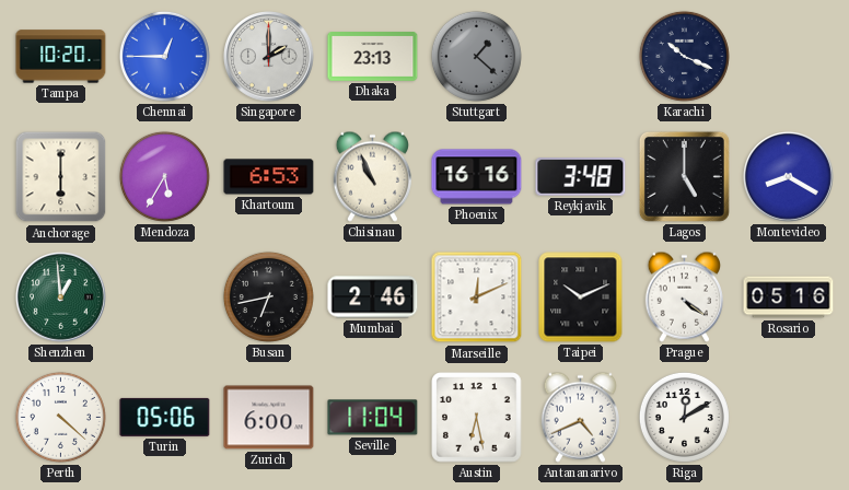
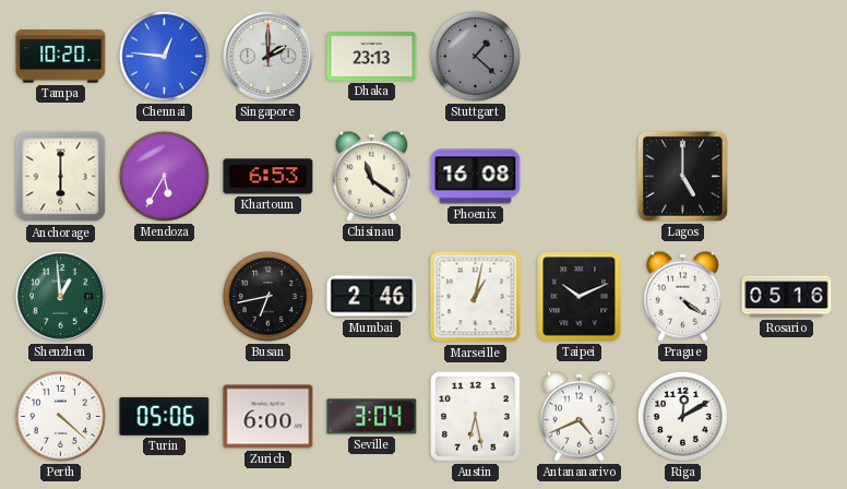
Chennai: 12:45 -> 12:46
Karachi: 10:19 -> none
Chisinau: 10:56 -> 11:21
Phoenix: 16:16 -> 16:08
Reykjavik: 3:48 -> none
Montevideo: 8:20 -> none
Marseille: 12:11 -> 1:02
Seville: 11:04 -> 3:04
